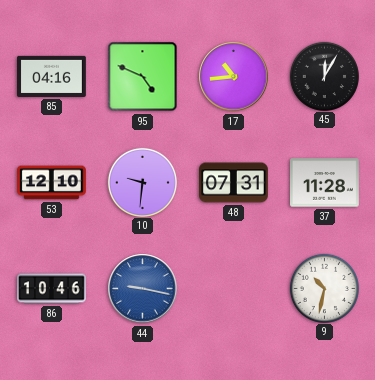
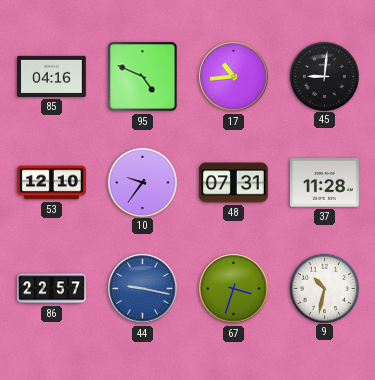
45: 12:05 -> 9:01
10: 9:31 -> 9:36
86: 10:46 -> 22:57
67: none -> 3:33
